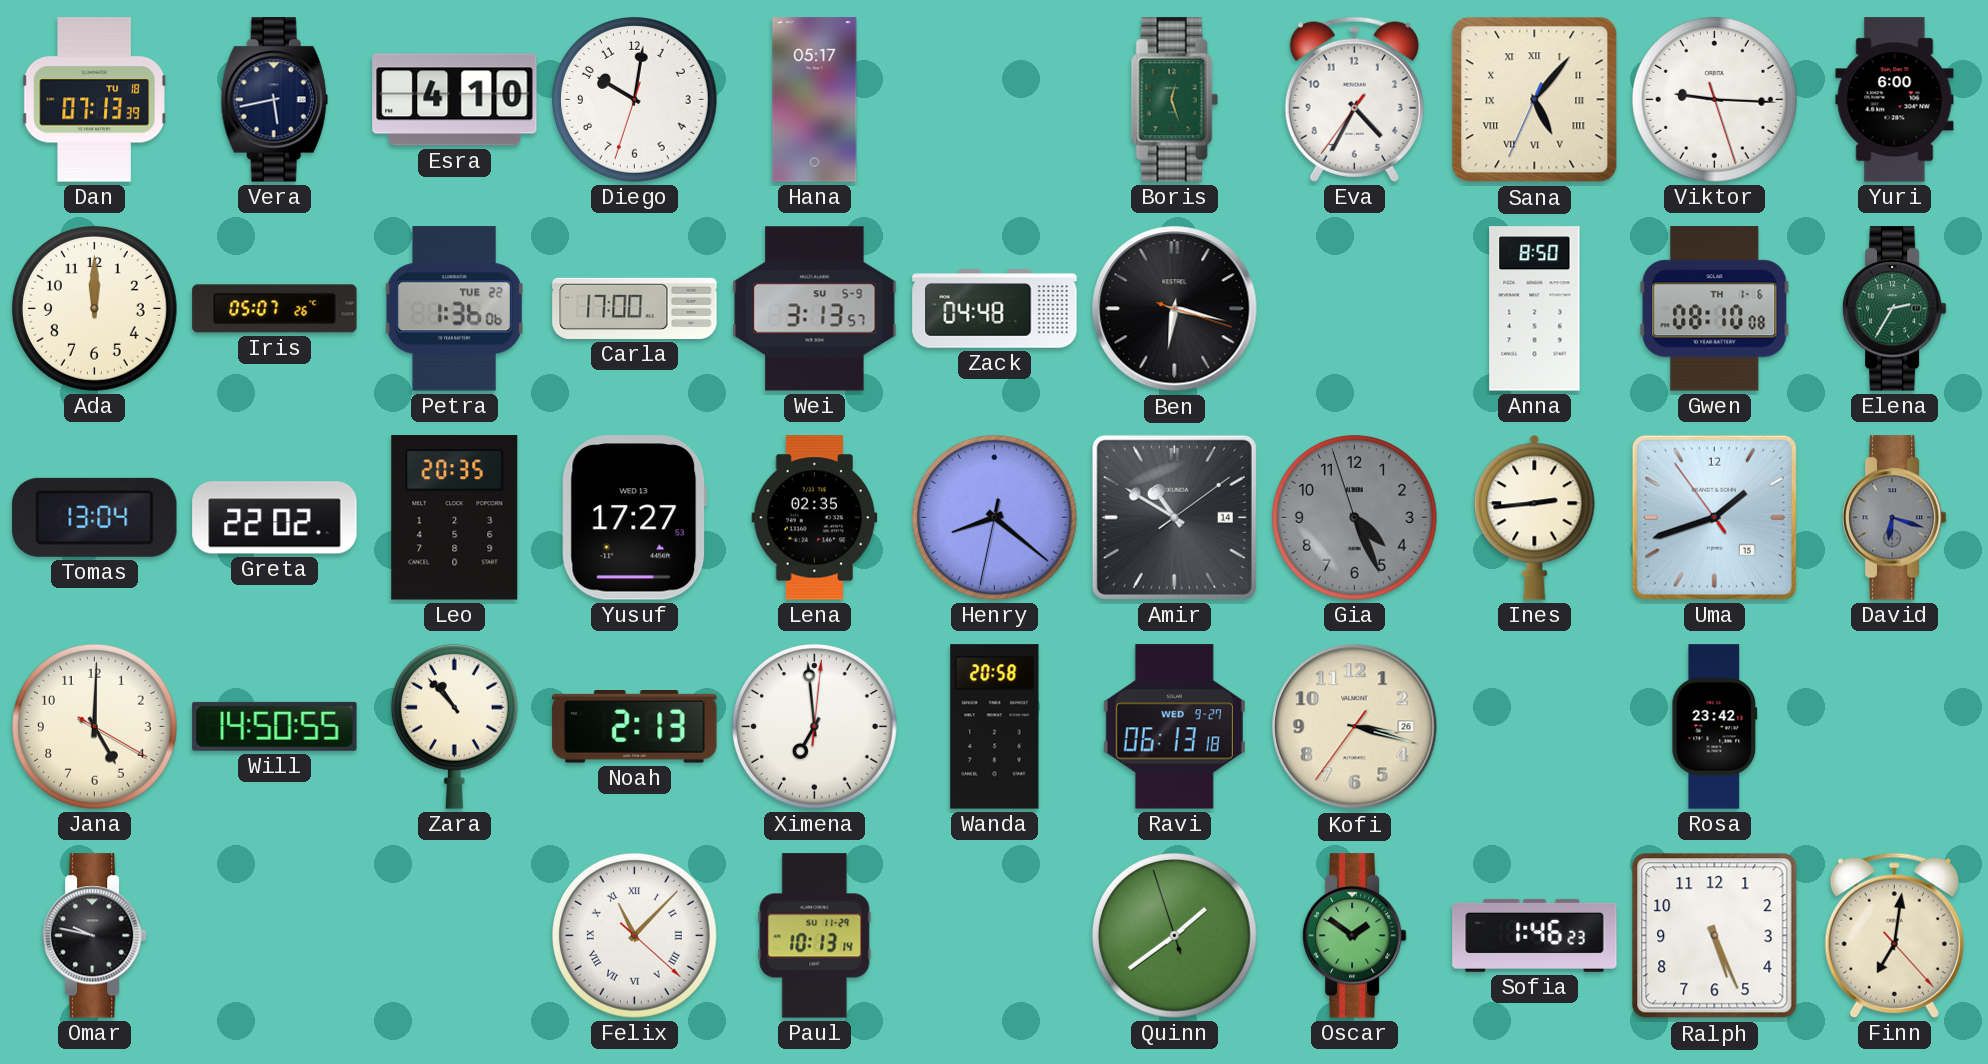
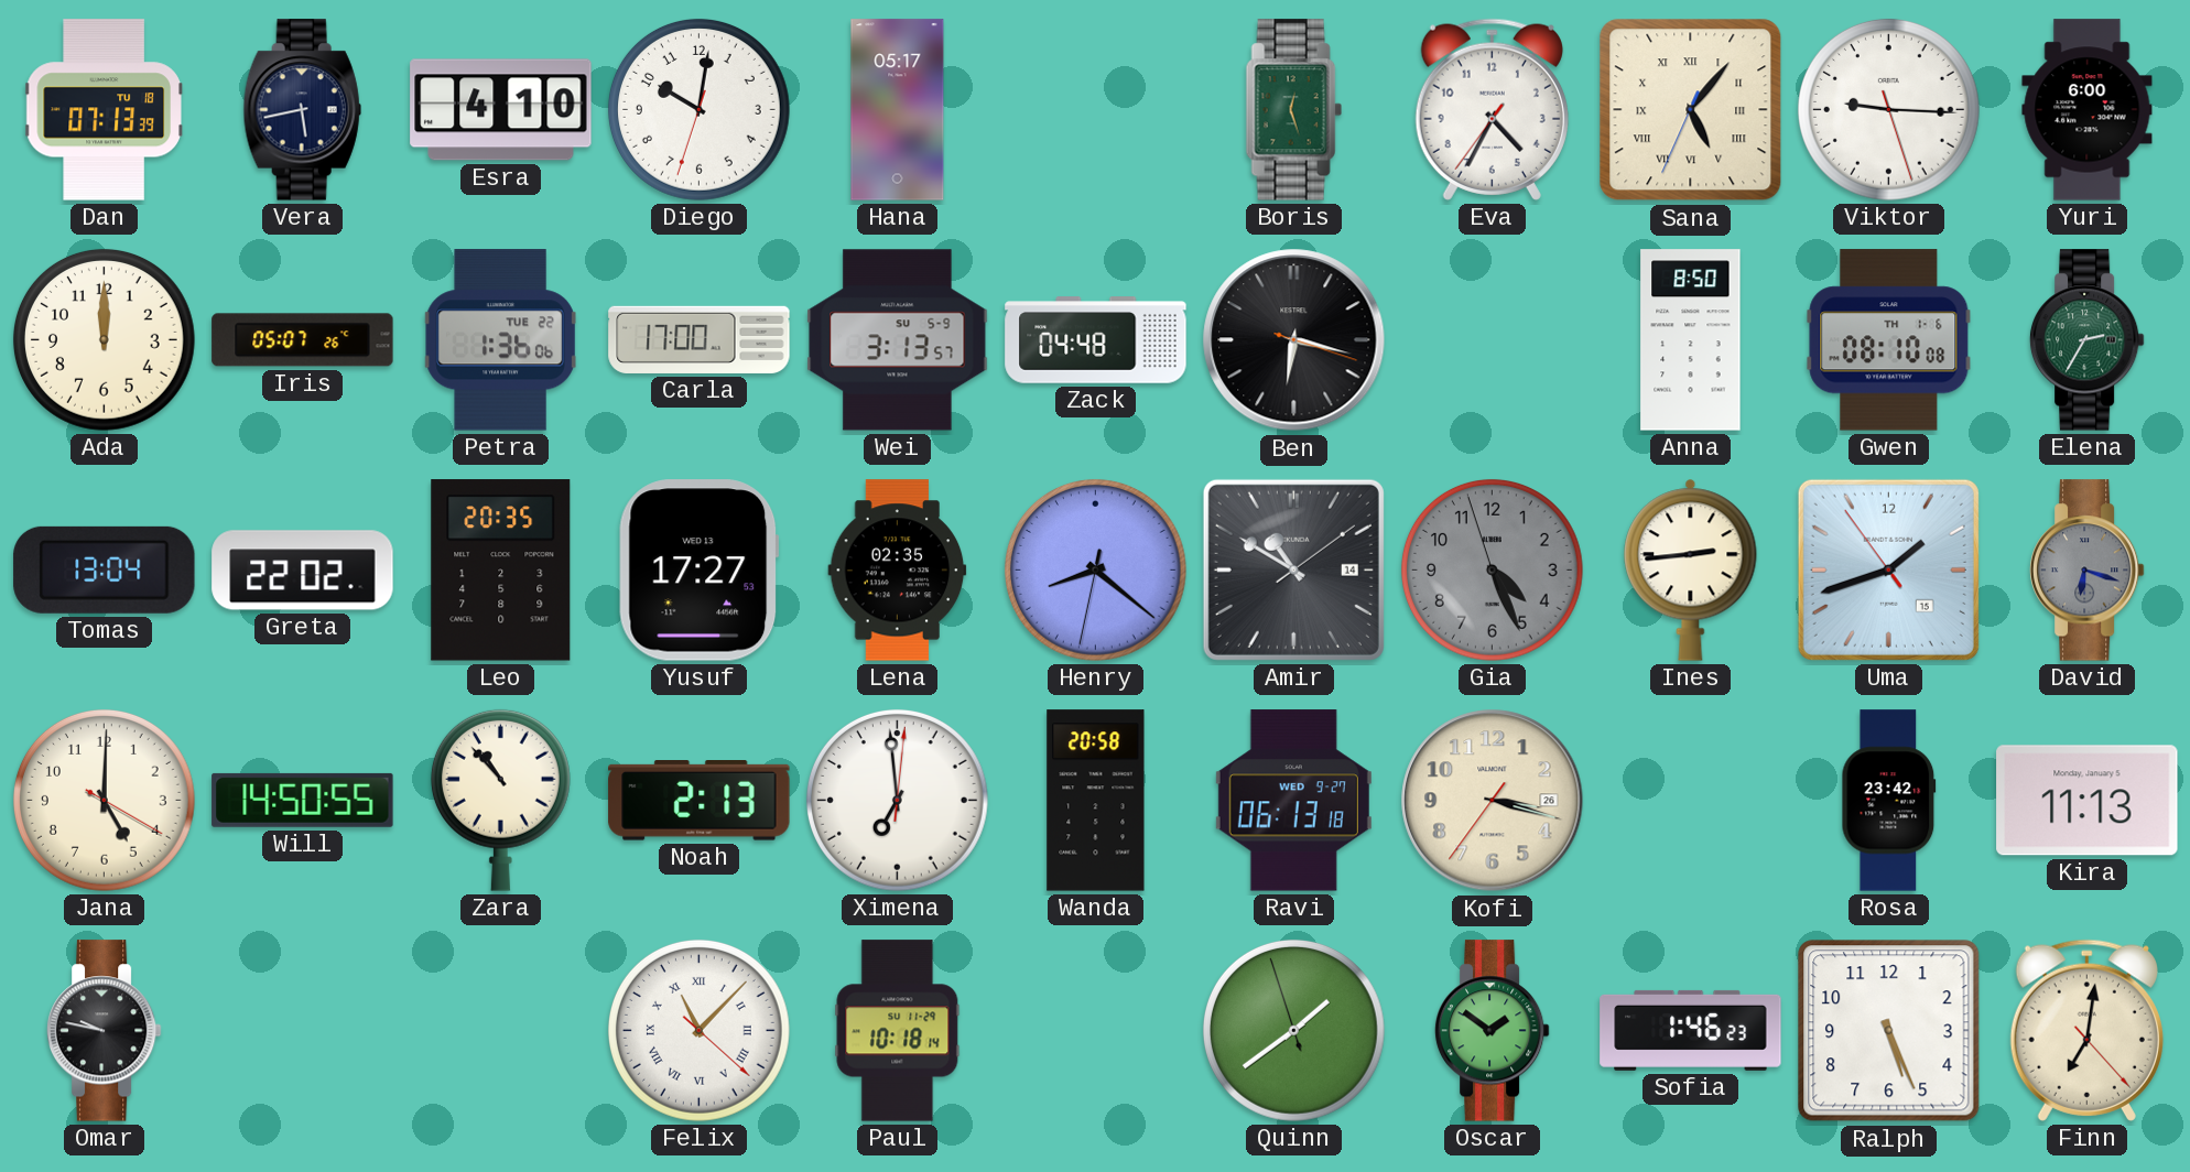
Kira: none -> 11:13
Paul: 10:13 -> 10:18
